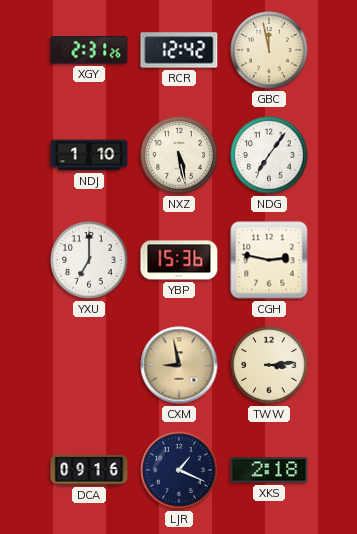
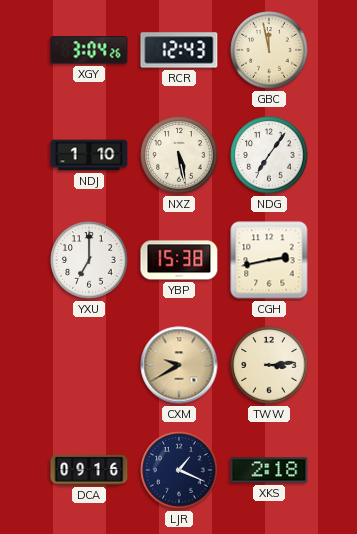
XGY: 2:31 -> 3:04
RCR: 12:42 -> 12:43
YBP: 15:36 -> 15:38
CGH: 2:47 -> 2:43
CXM: 8:58 -> 9:40
